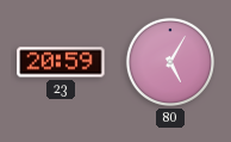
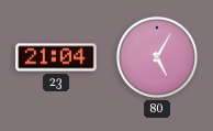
23: 20:59 -> 21:04
